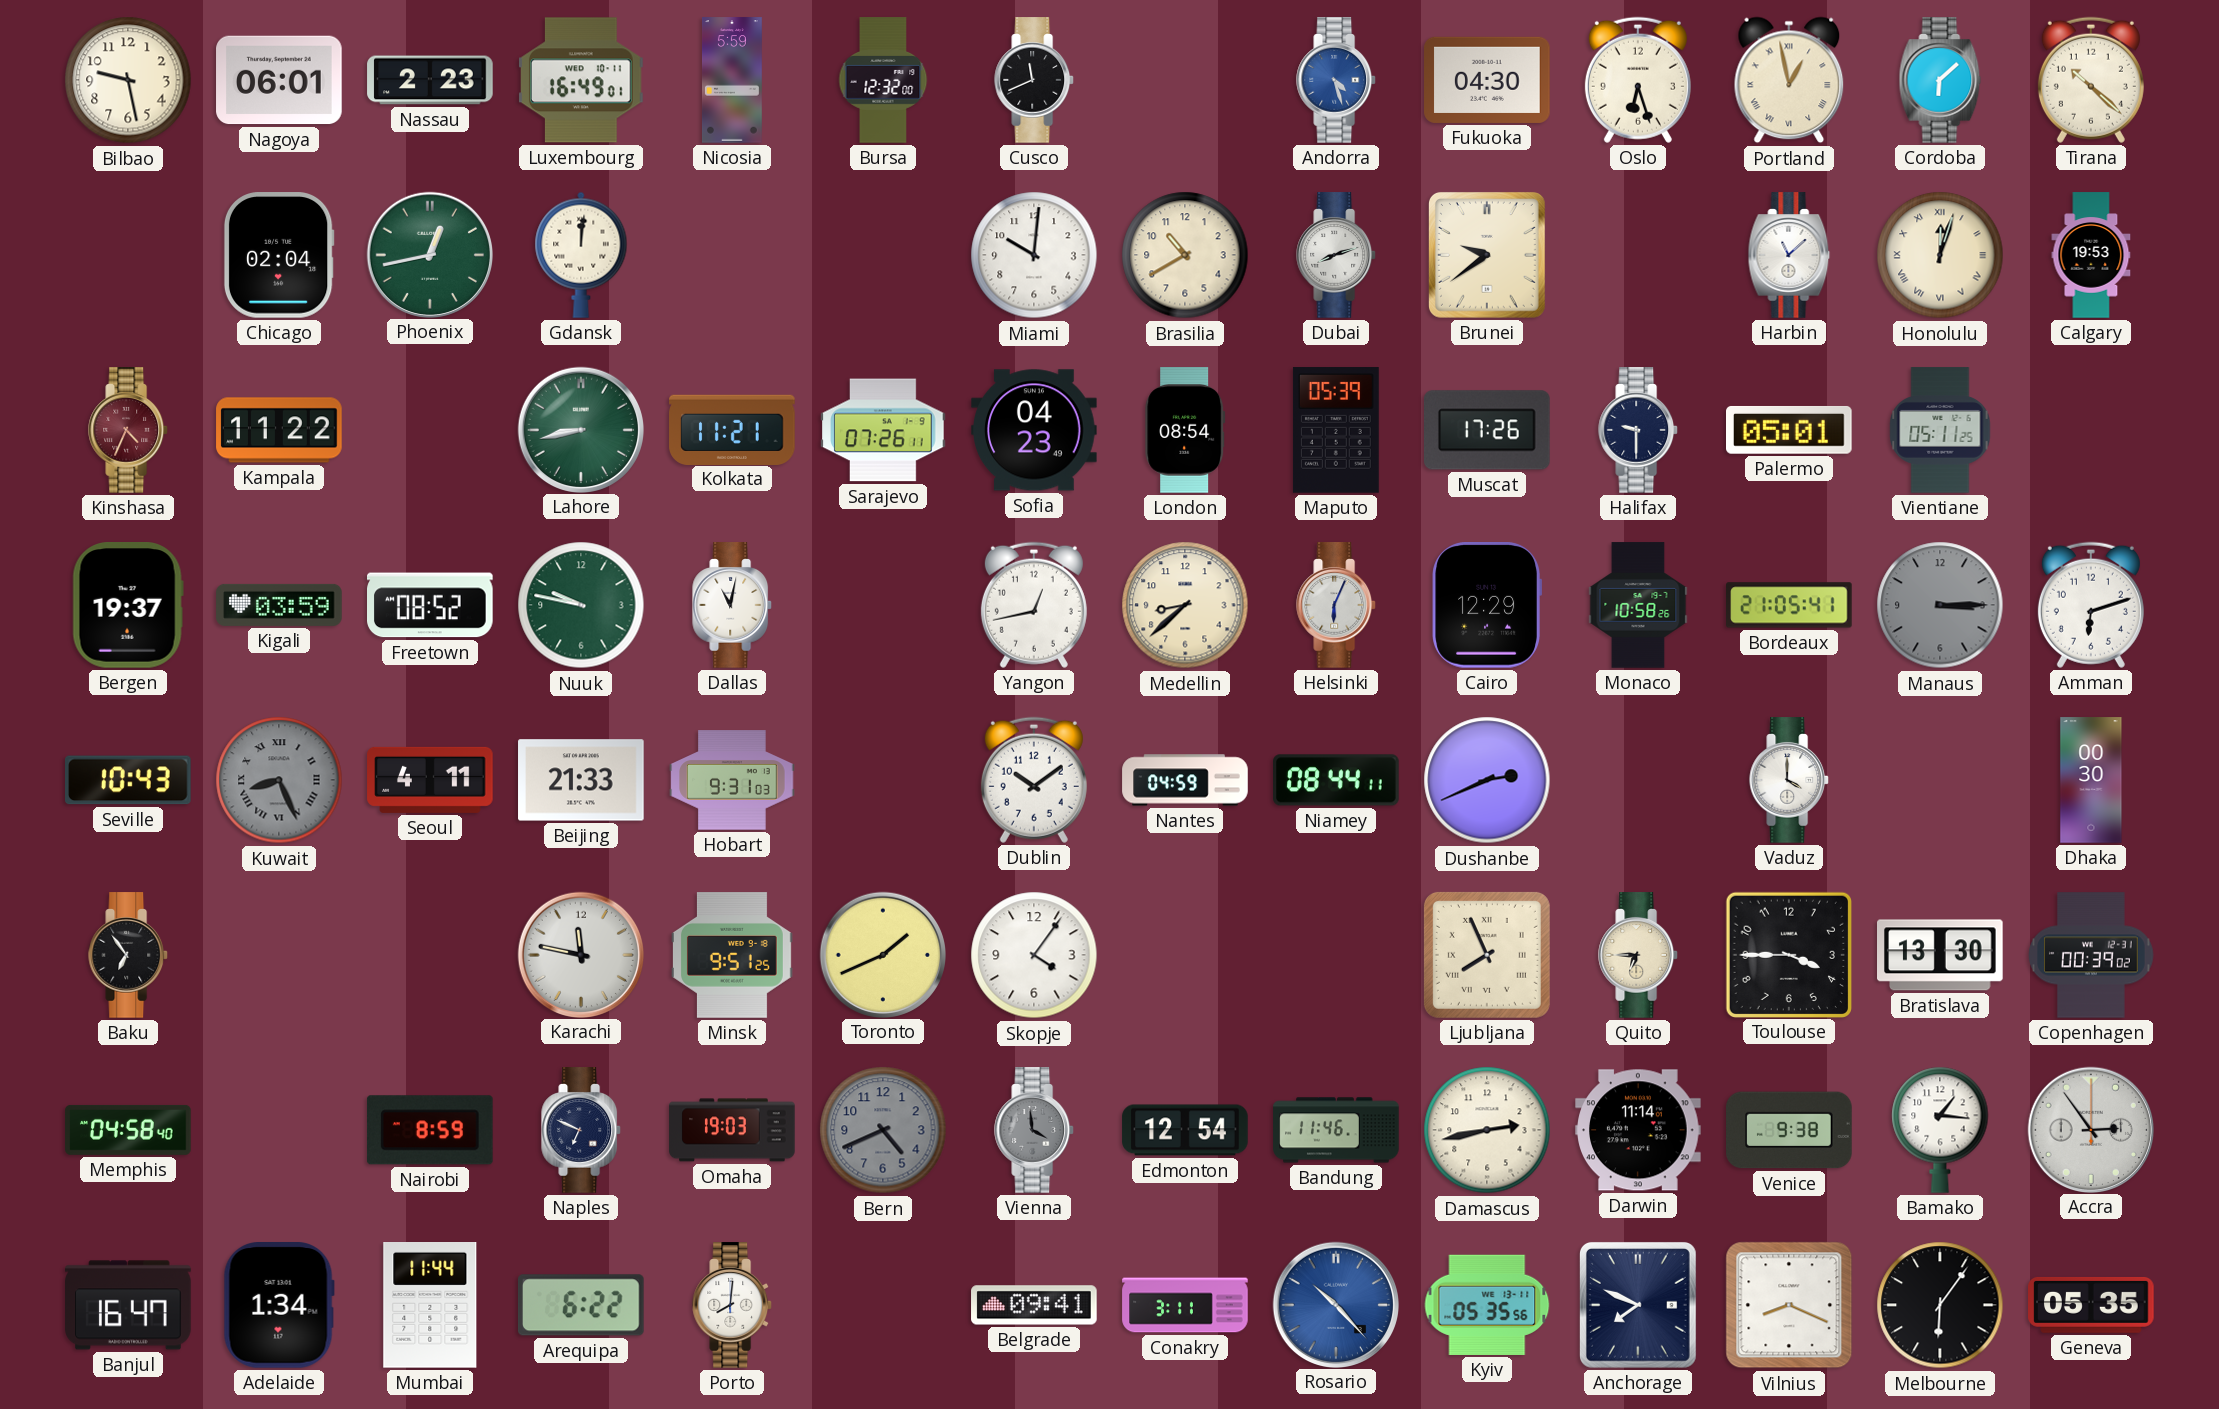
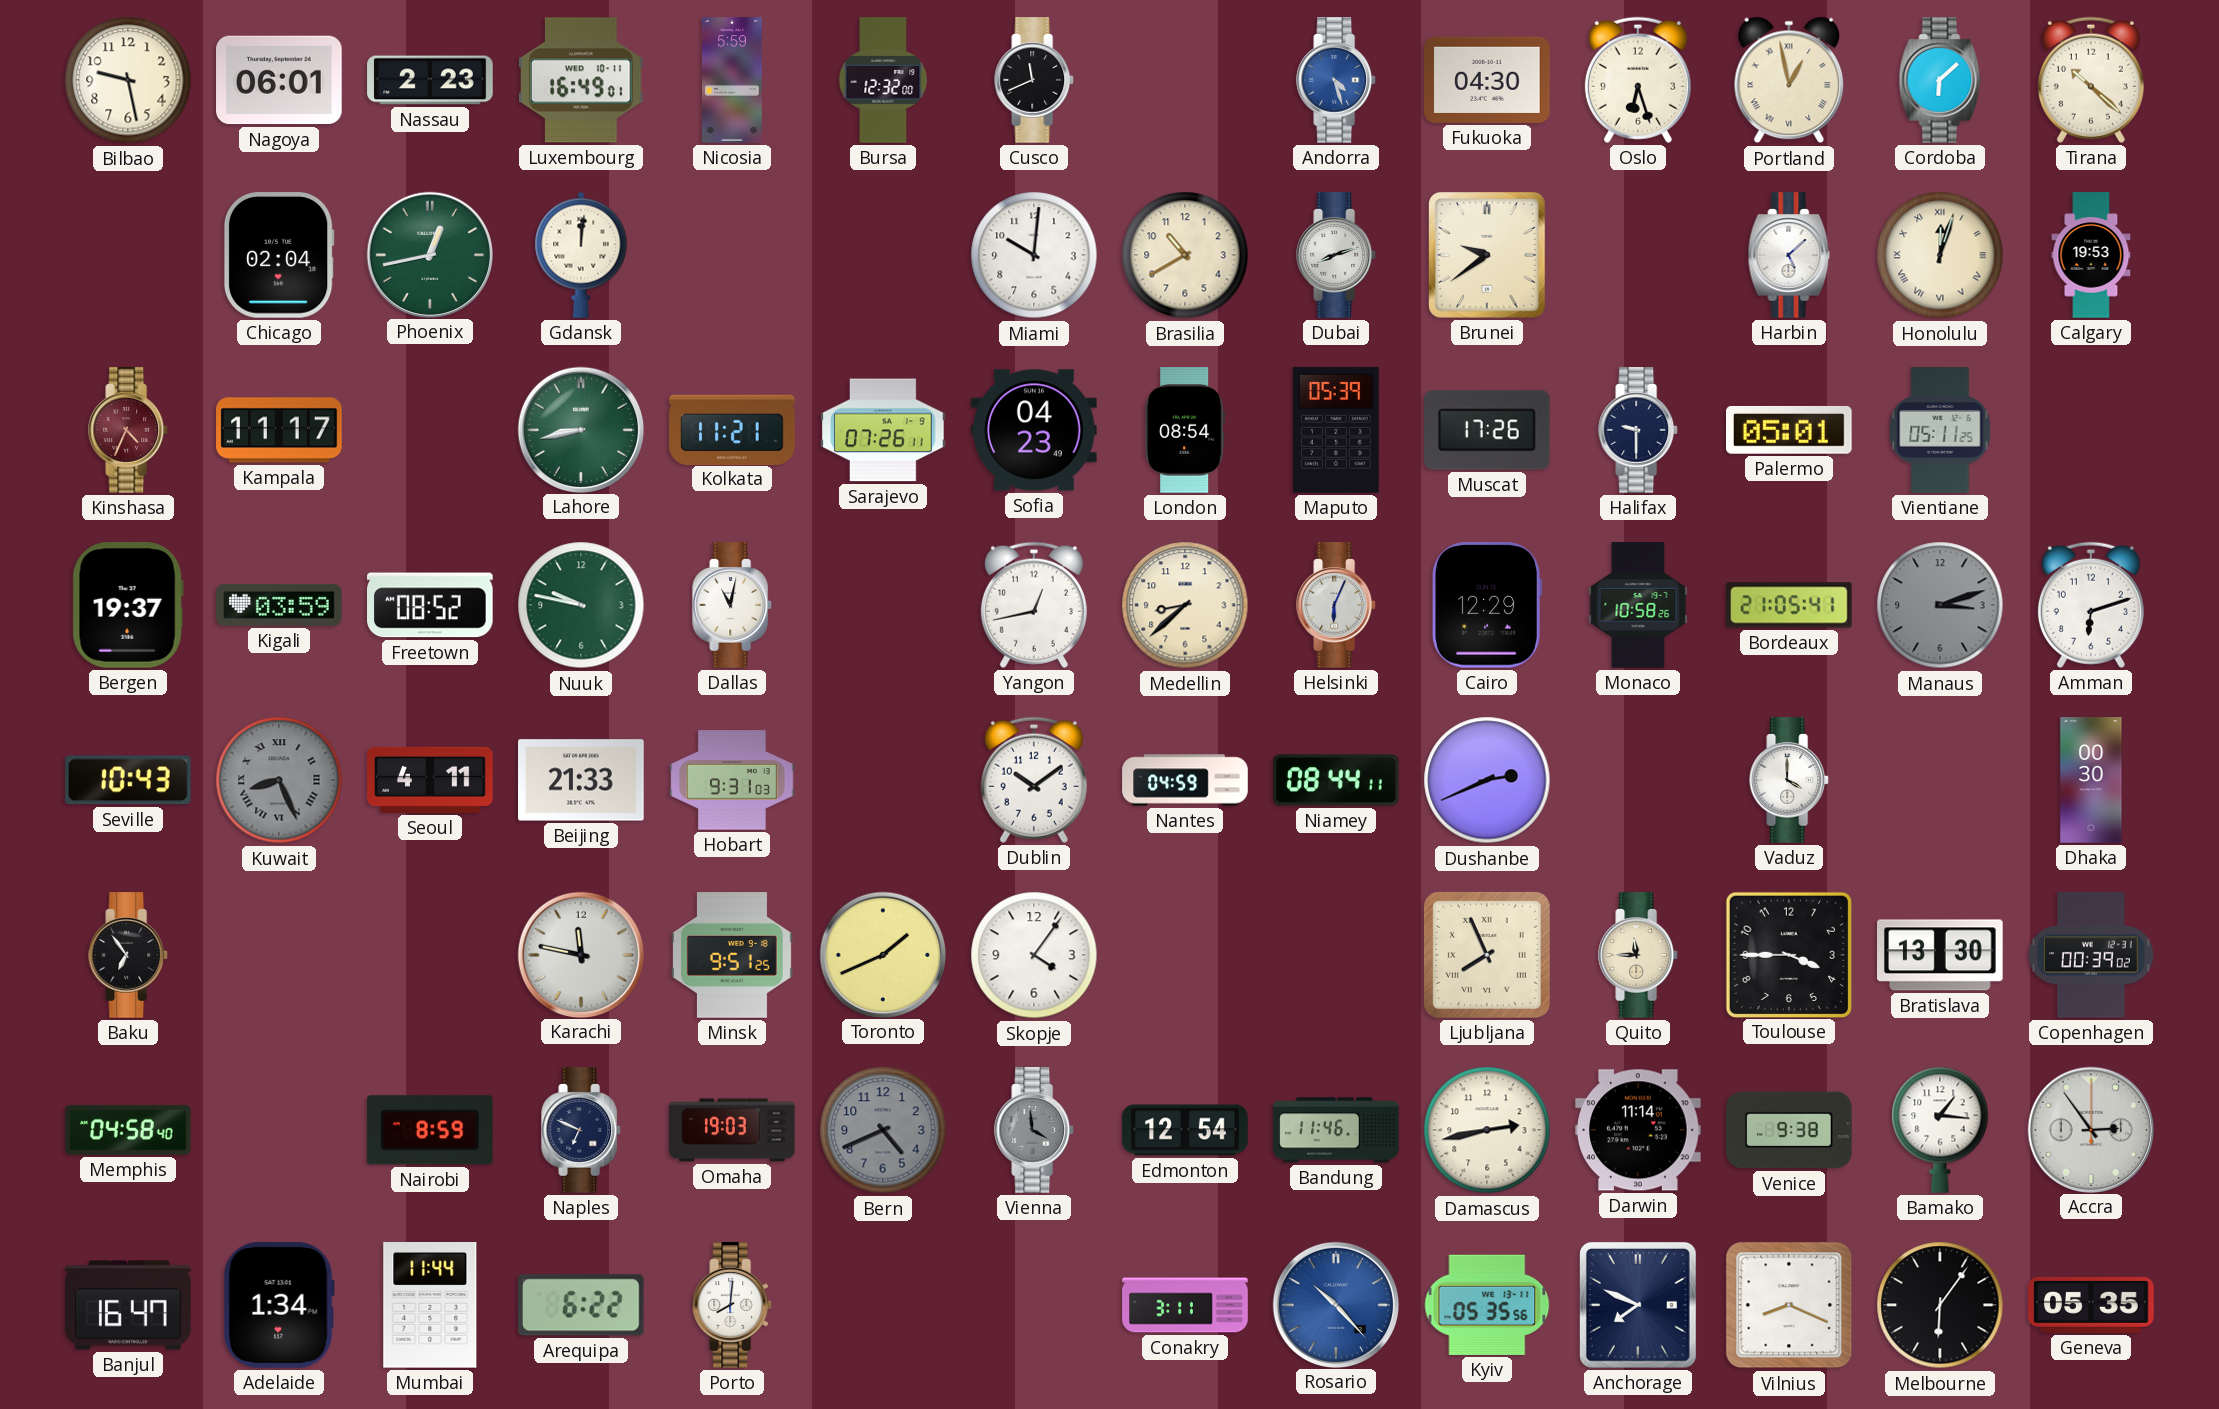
Harbin: 11:08 -> 5:08
Kampala: 11:22 -> 11:17
Manaus: 3:15 -> 3:12
Quito: 6:45 -> 11:45
Belgrade: 09:41 -> none
